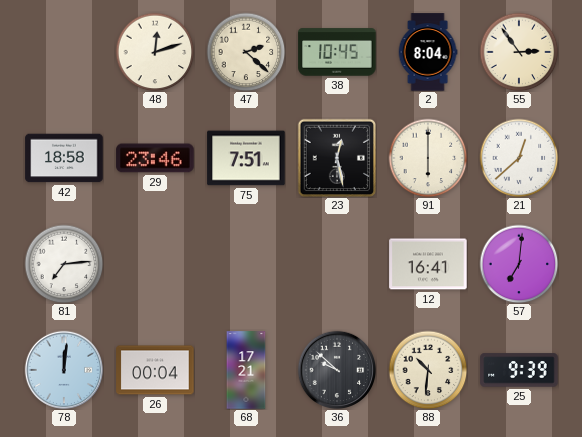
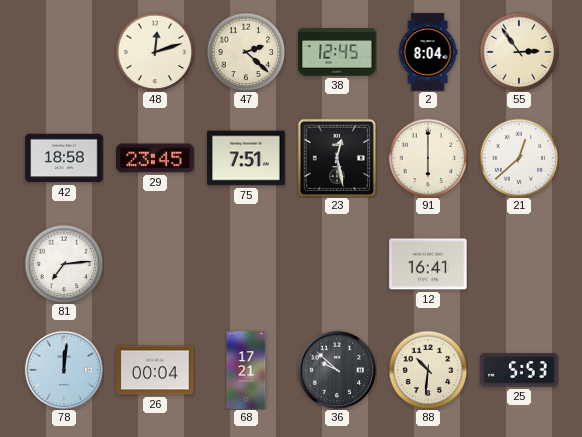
38: 10:45 -> 12:45
29: 23:46 -> 23:45
57: 7:01 -> none
25: 9:39 -> 5:53
